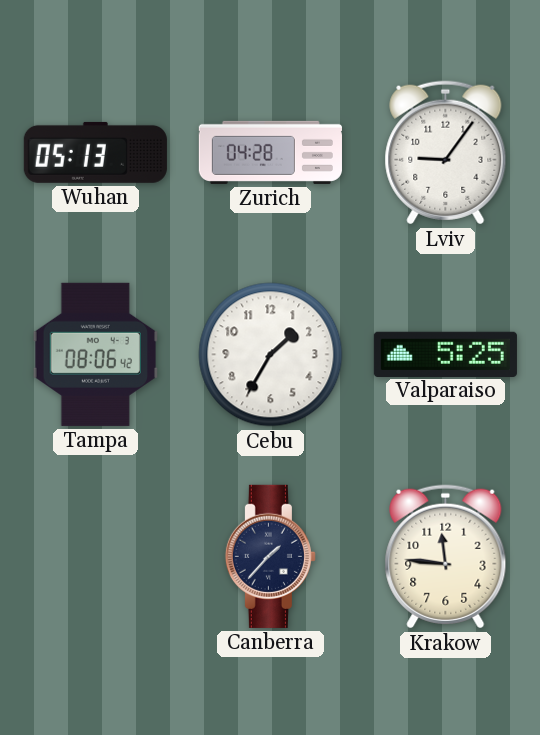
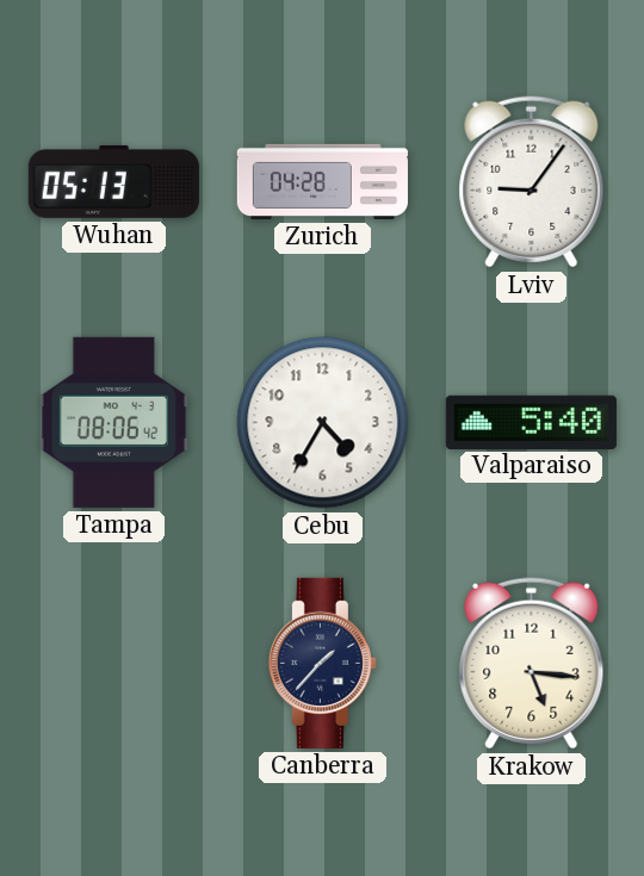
Cebu: 1:35 -> 4:35
Valparaiso: 5:25 -> 5:40
Krakow: 11:46 -> 5:16
